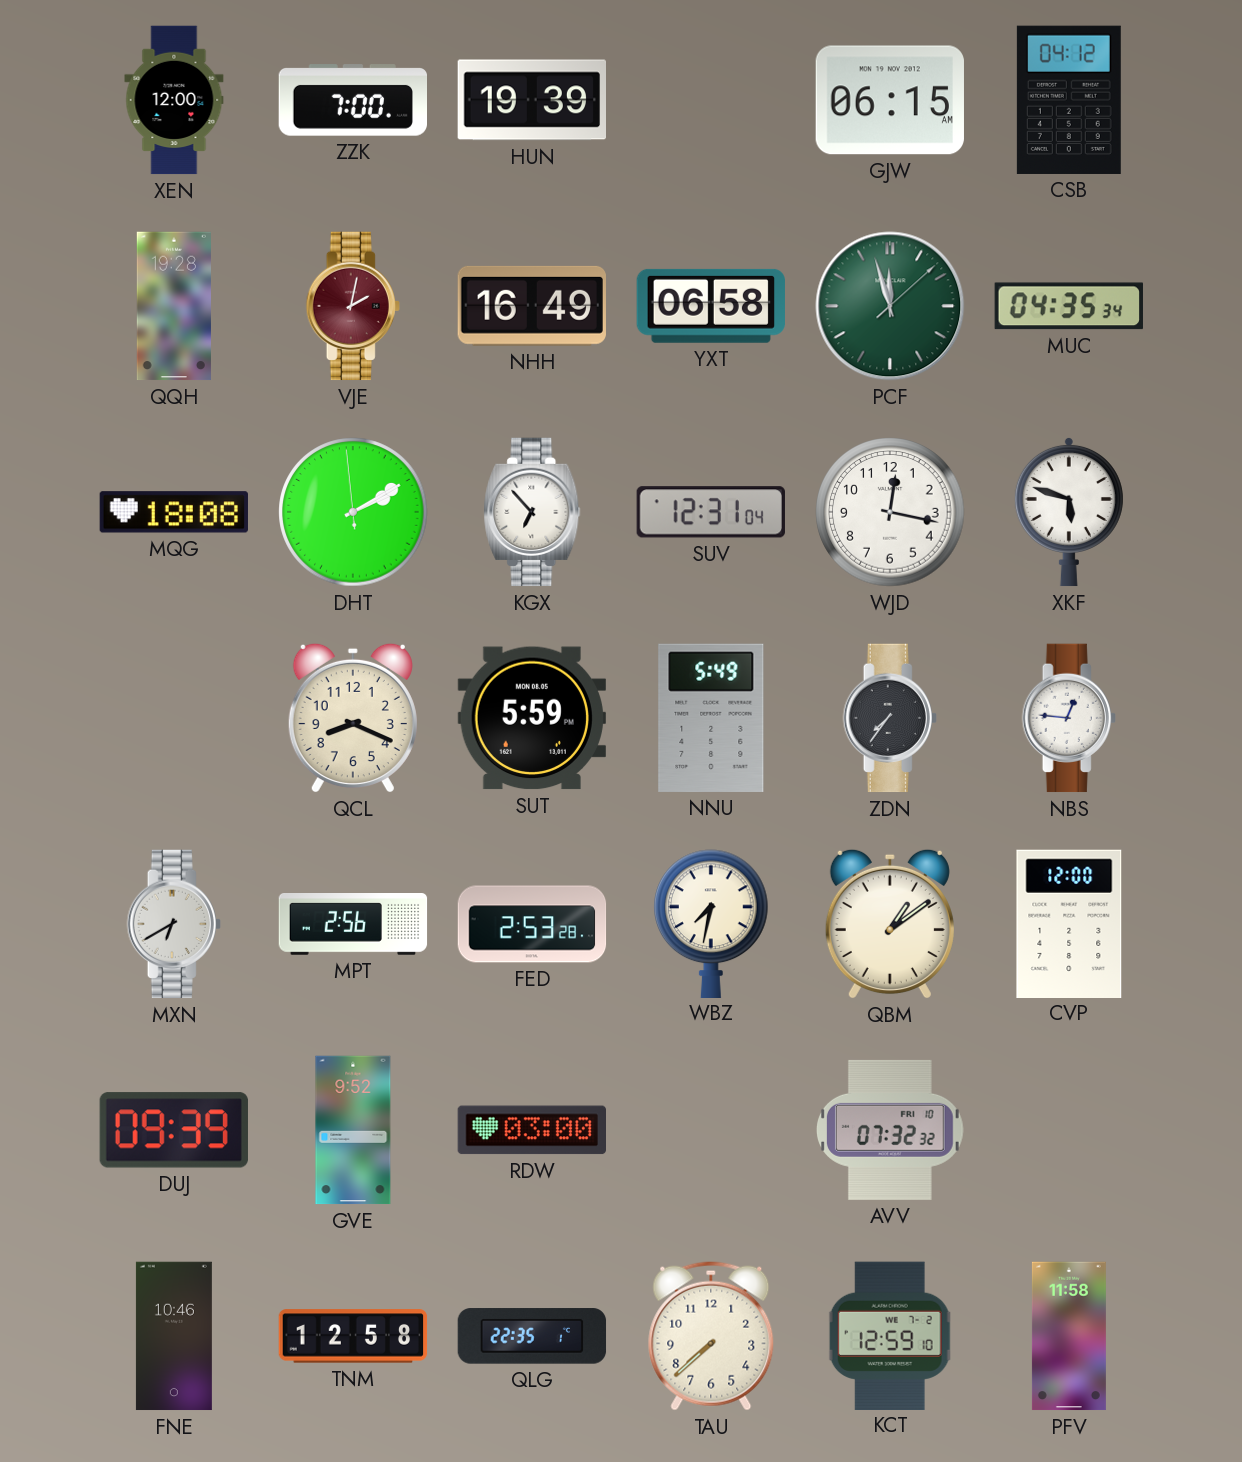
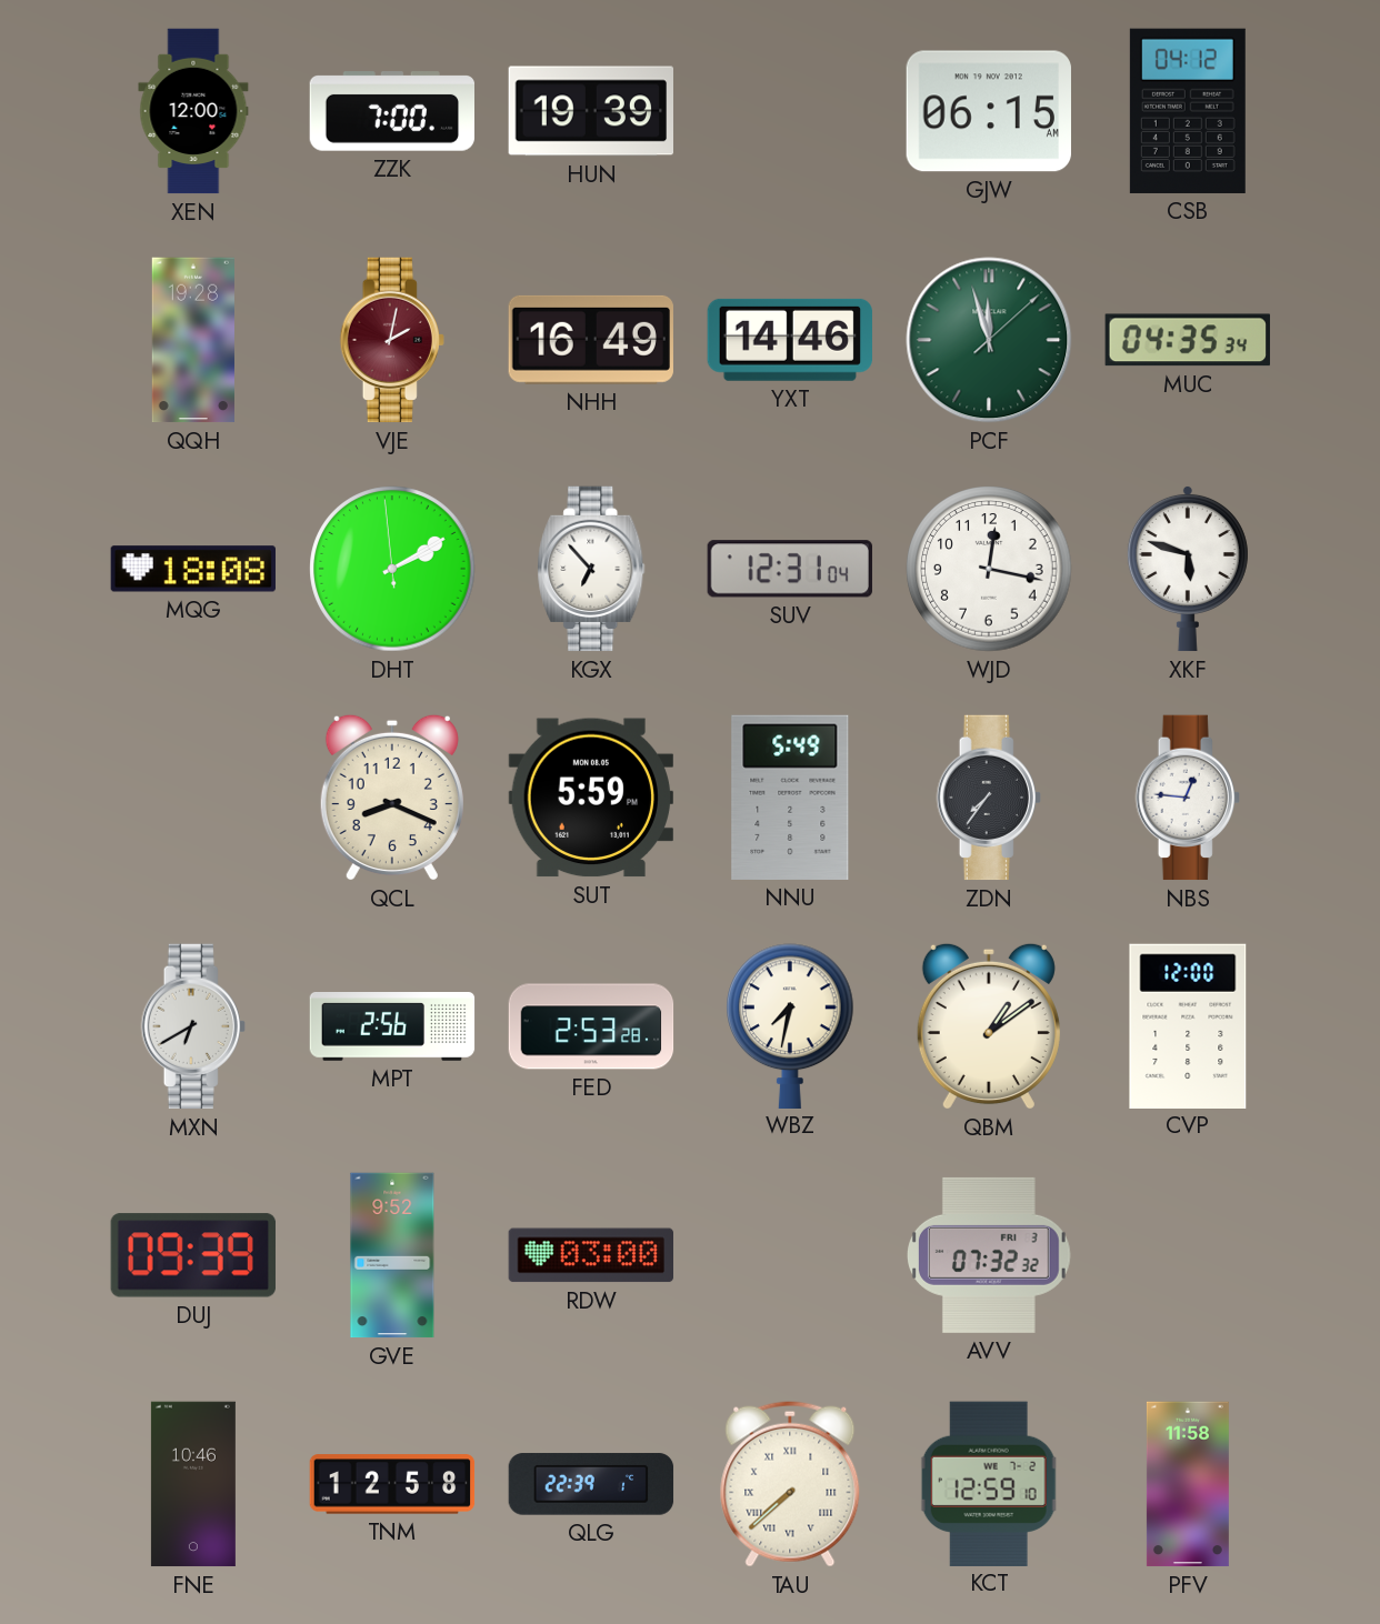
YXT: 06:58 -> 14:46
AVV date: FRI 10 -> FRI 3
QLG: 22:35 -> 22:39
TAU numerals: Arabic -> Roman
